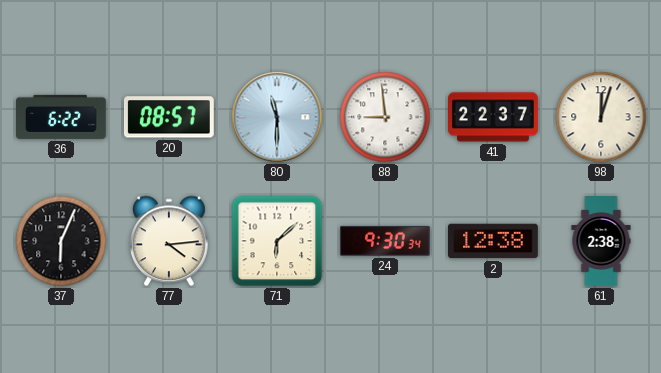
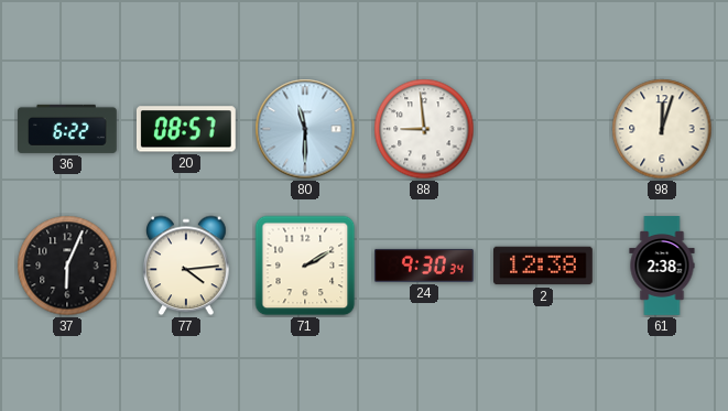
41: 22:37 -> none
71: 6:08 -> 2:10
